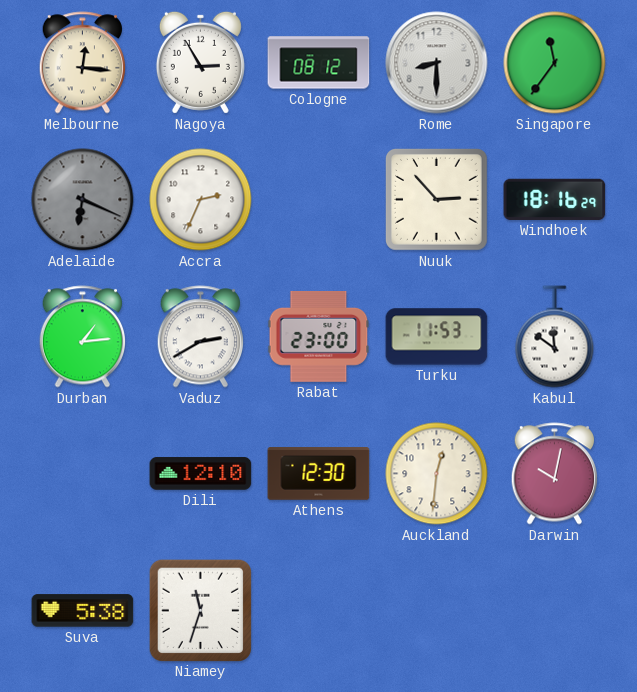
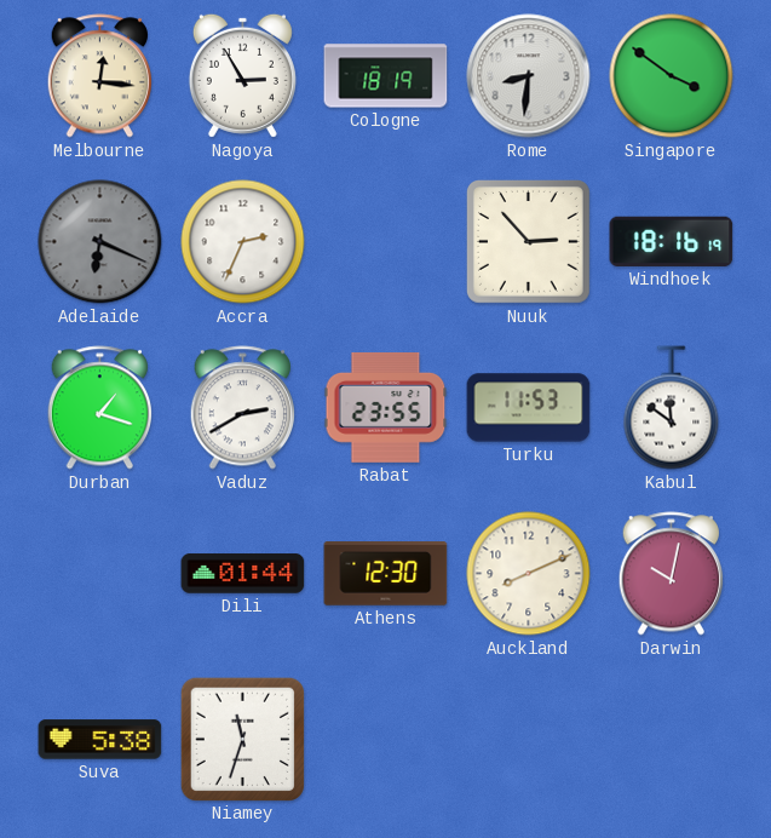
Cologne: 08:12 -> 18:19
Rome: 8:30 -> 8:31
Singapore: 11:36 -> 3:51
Windhoek: 18:16:29 -> 18:16:19
Durban: 1:14 -> 1:18
Rabat: 23:00 -> 23:55
Dili: 12:10 -> 01:44
Auckland: 12:31 -> 8:11
